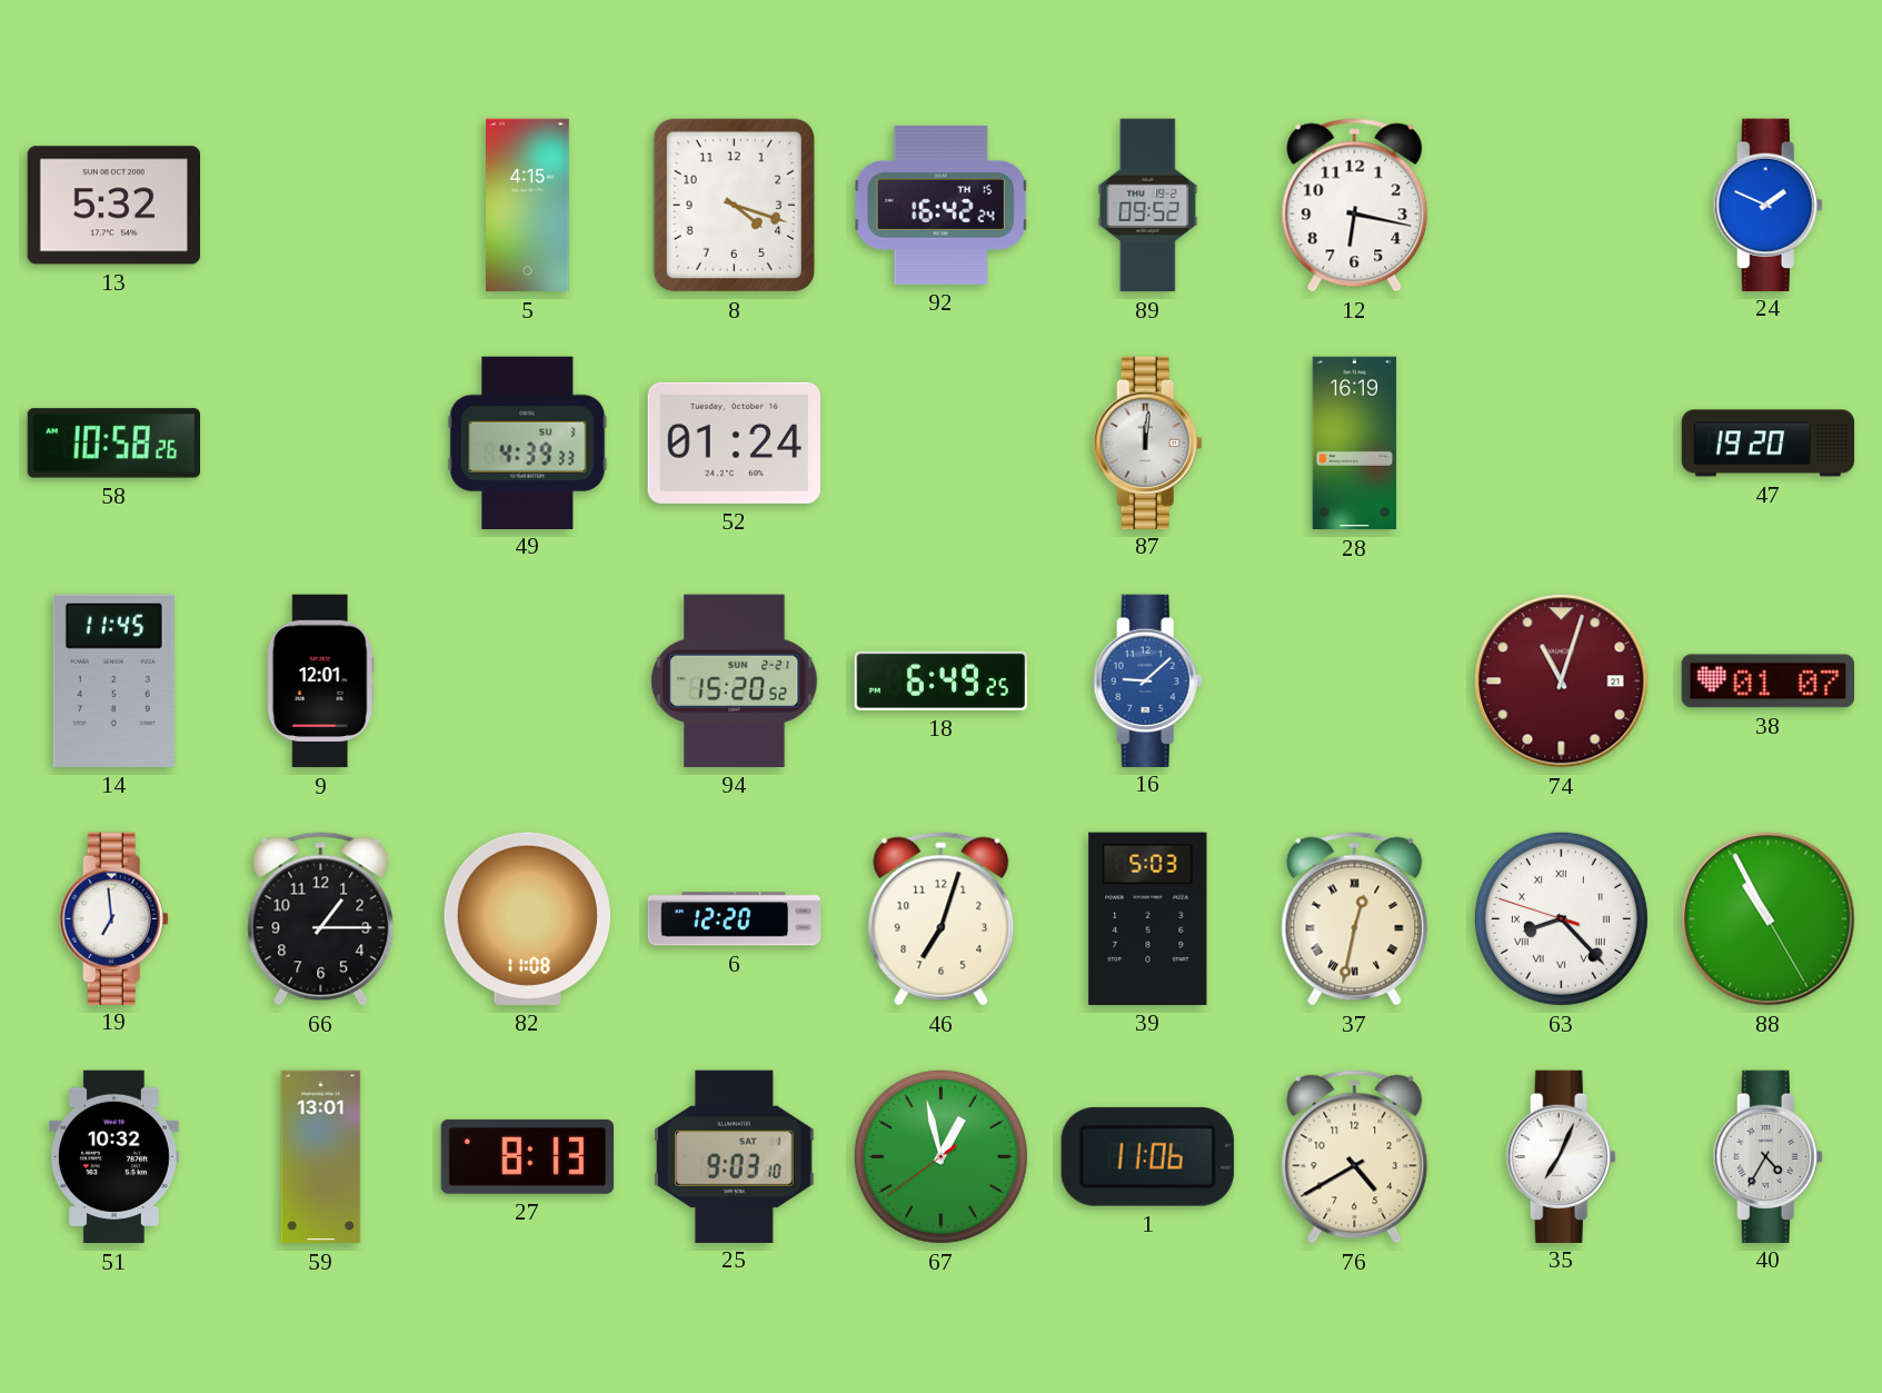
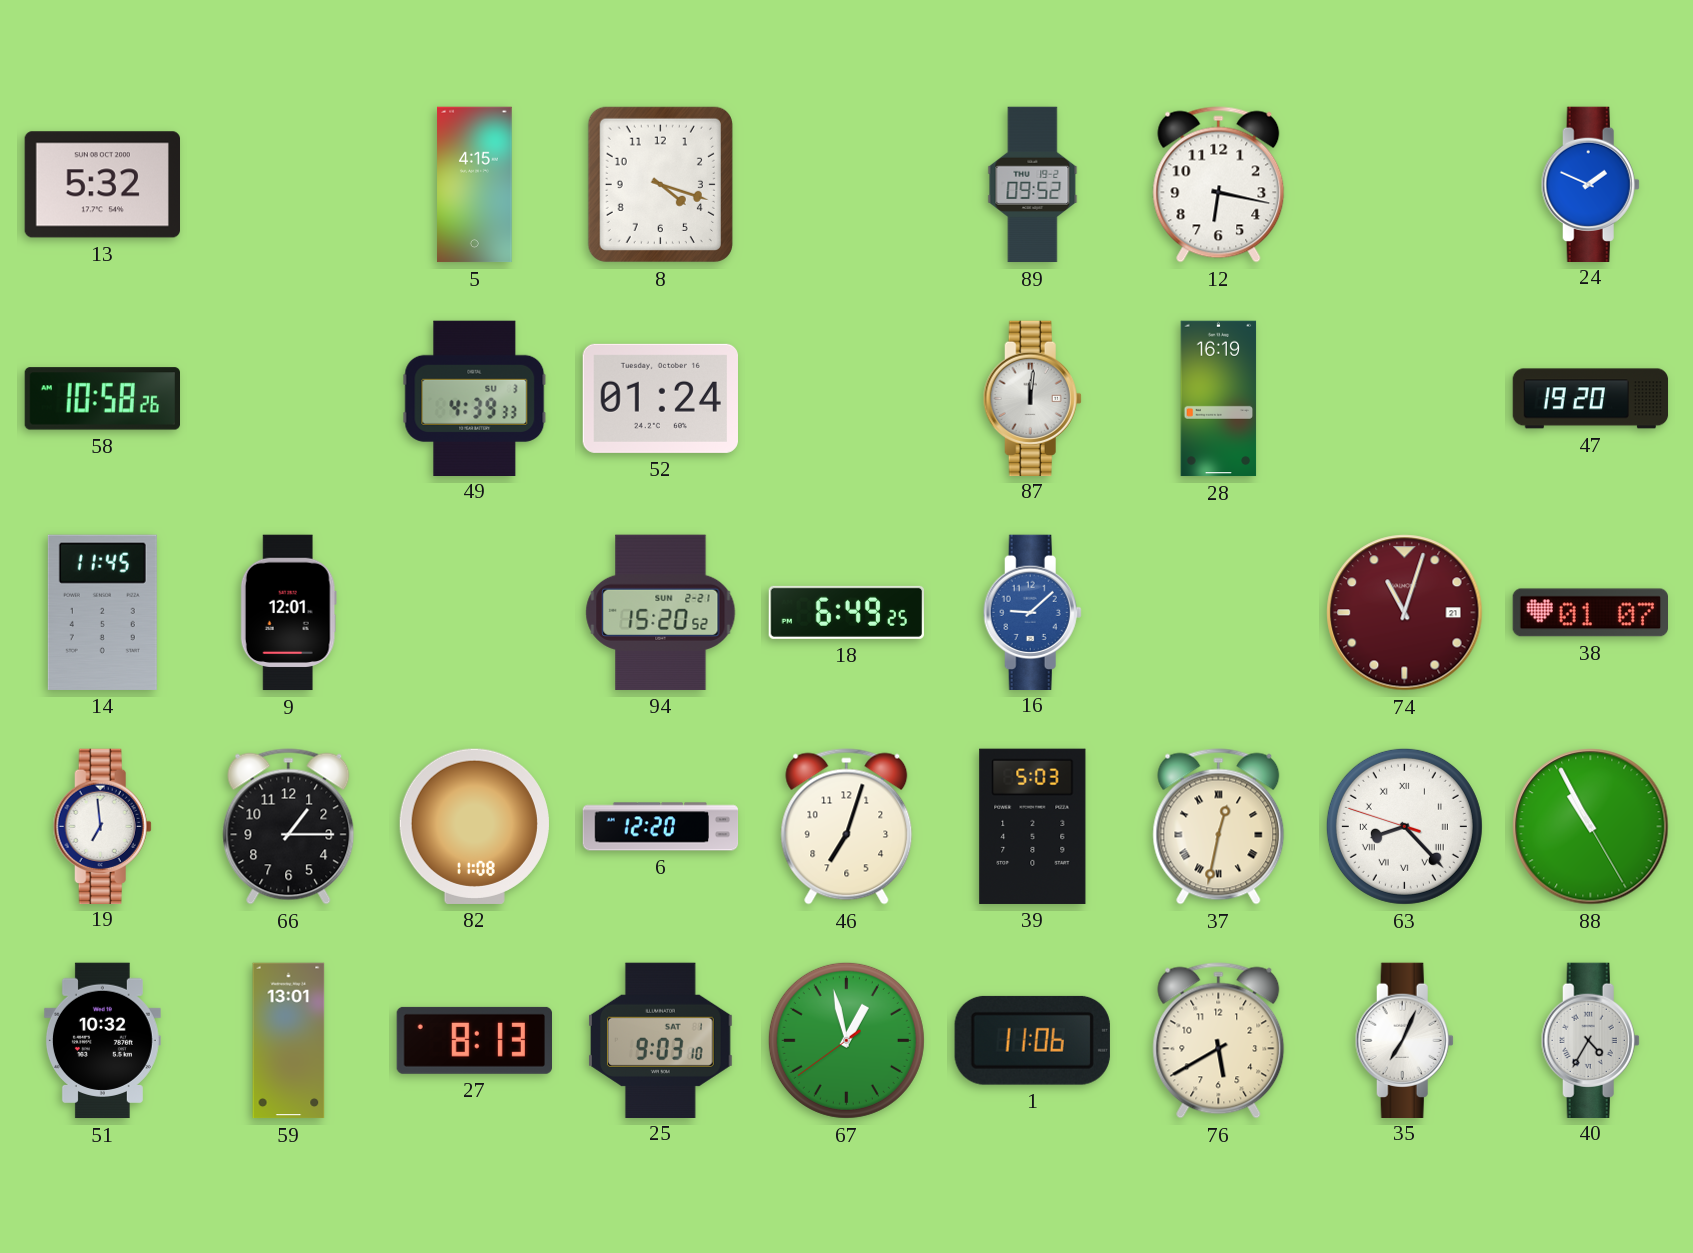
92: 16:42 -> none
76: 4:40 -> 5:40
